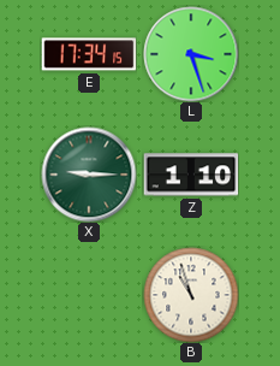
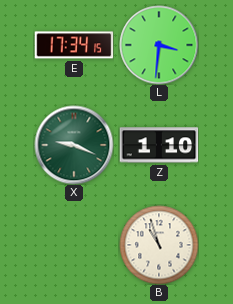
L: 3:27 -> 3:31
X: 9:15 -> 9:19
